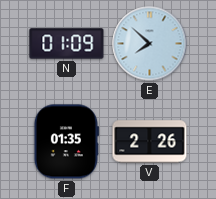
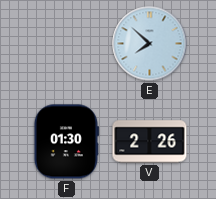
N: 01:09 -> none
F: 01:35 -> 01:30
